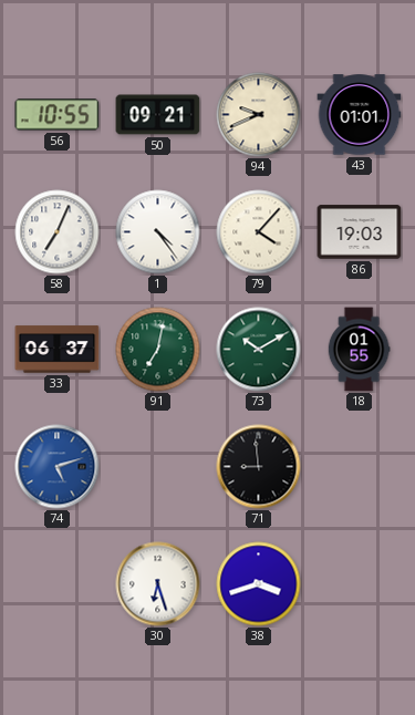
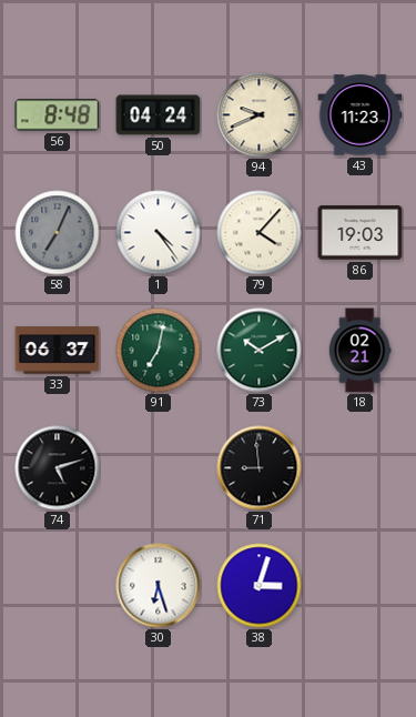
56: 10:55 -> 8:48
50: 09:21 -> 04:24
43: 01:01 -> 11:23
58 dial: white -> grey
18: 01:55 -> 02:21
74 dial: blue -> black
38: 3:42 -> 3:03
